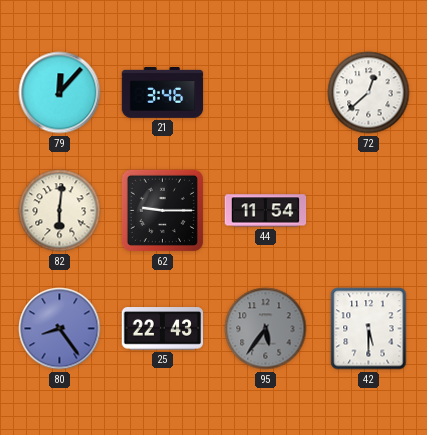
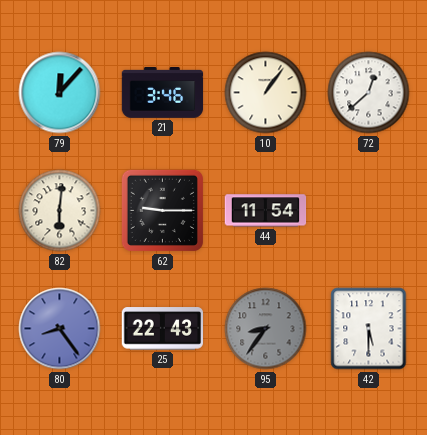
10: none -> 1:06
95: 5:36 -> 8:36
